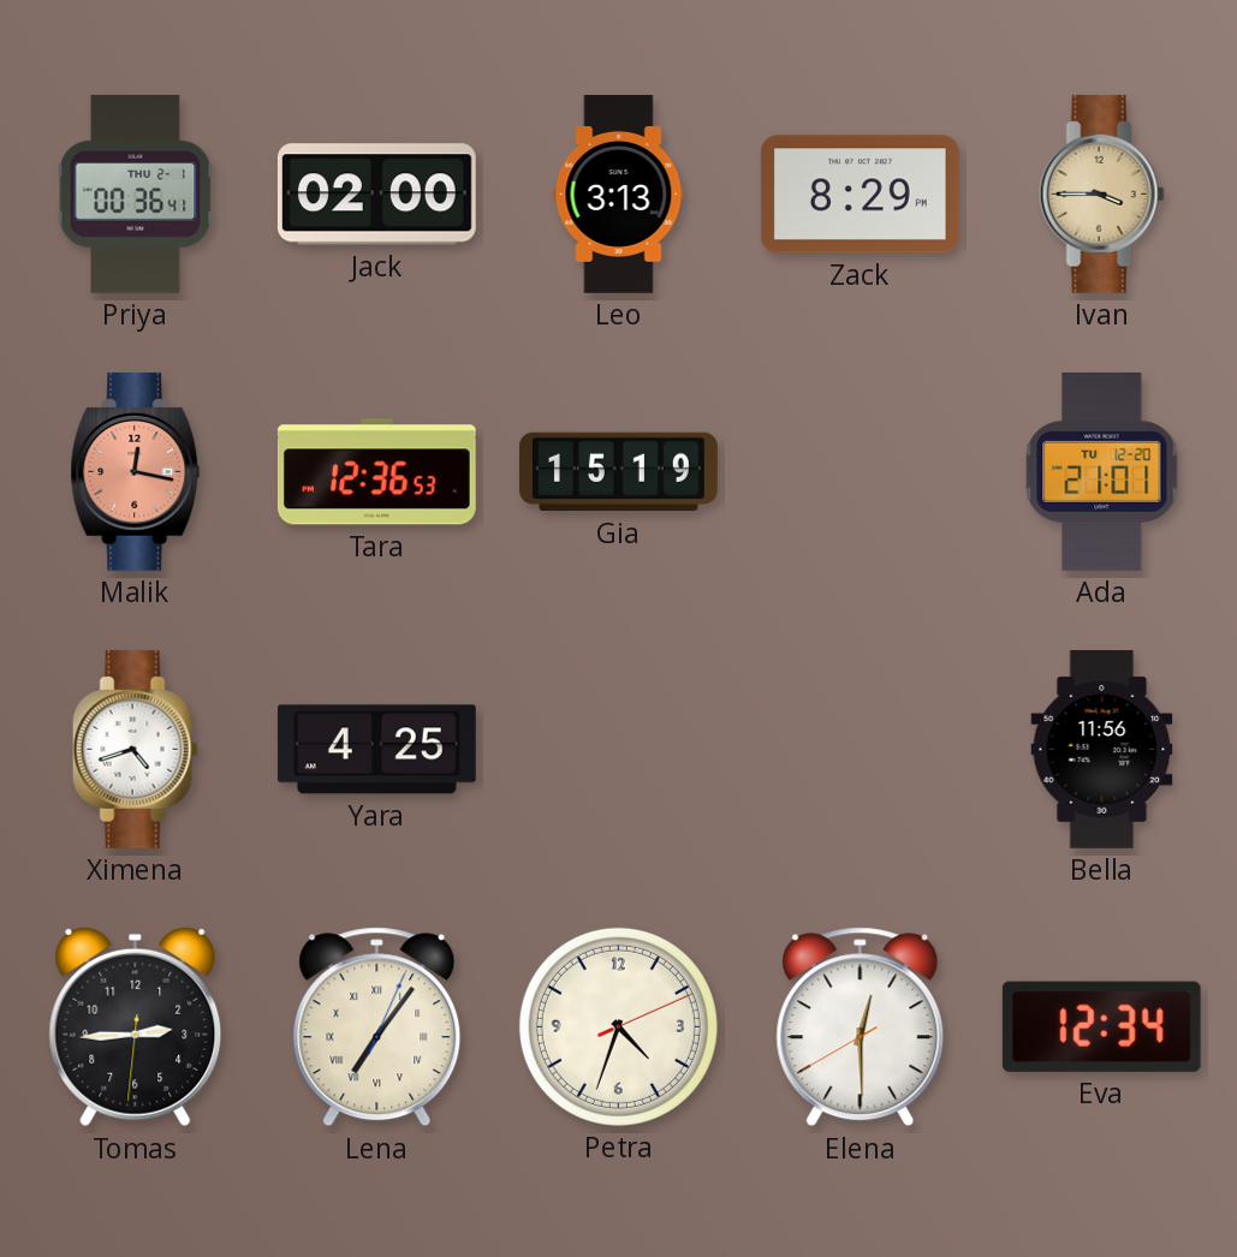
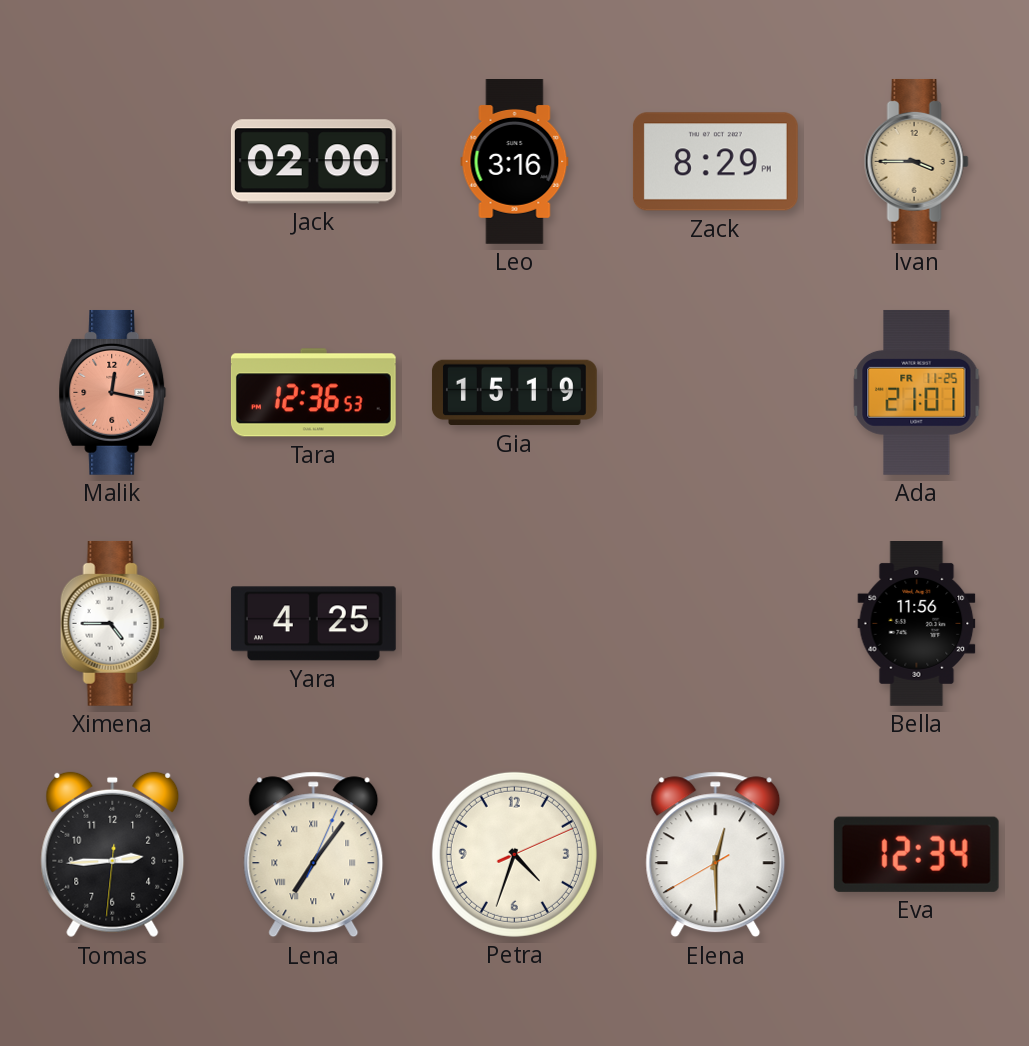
Priya: 00:36 -> none
Leo: 3:13 -> 3:16
Ada date: TU 12-20 -> FR 11-25
Ximena: 4:42 -> 4:45
